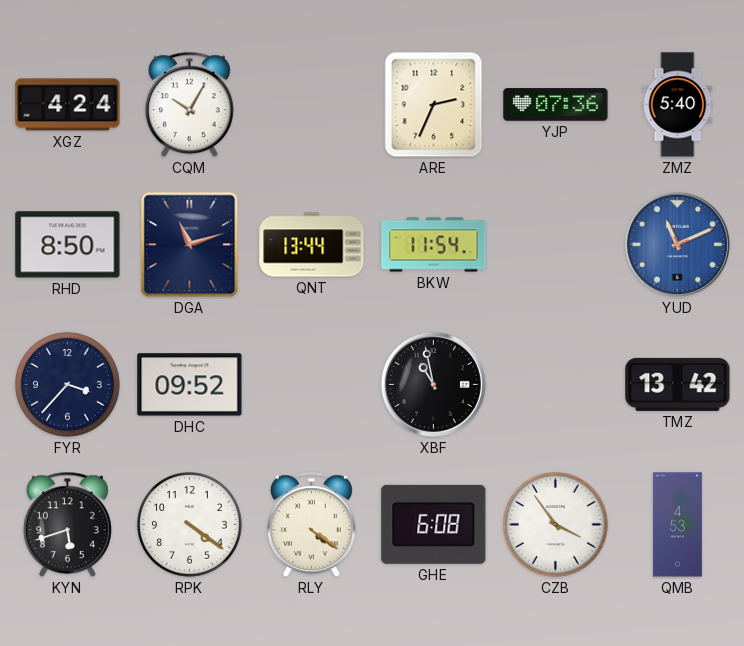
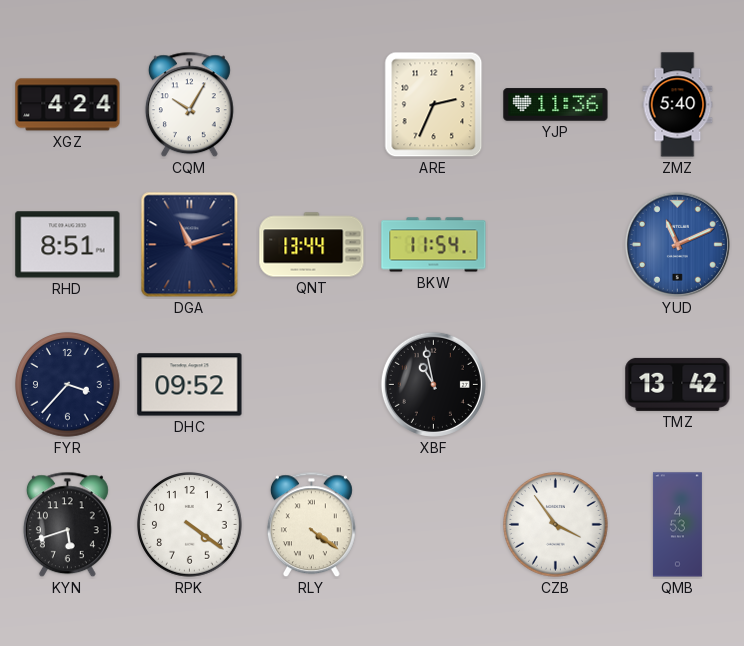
YJP: 07:36 -> 11:36
RHD: 8:50 -> 8:51
GHE: 6:08 -> none
